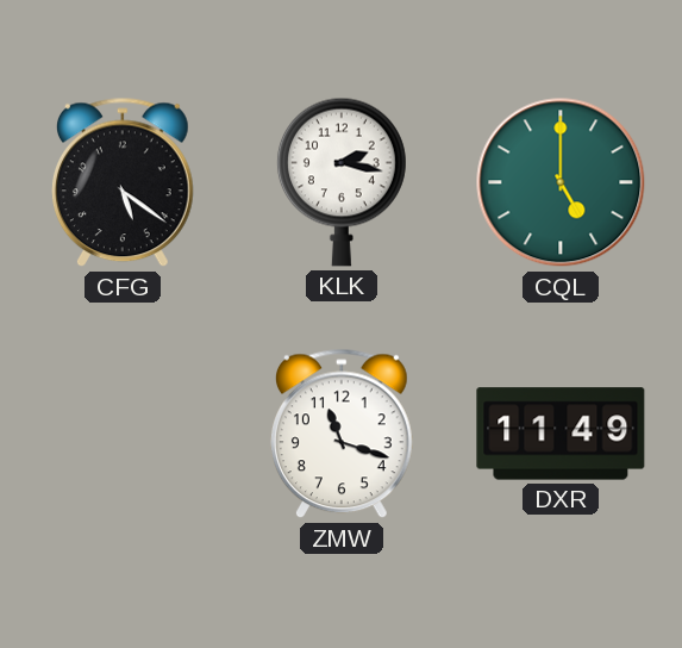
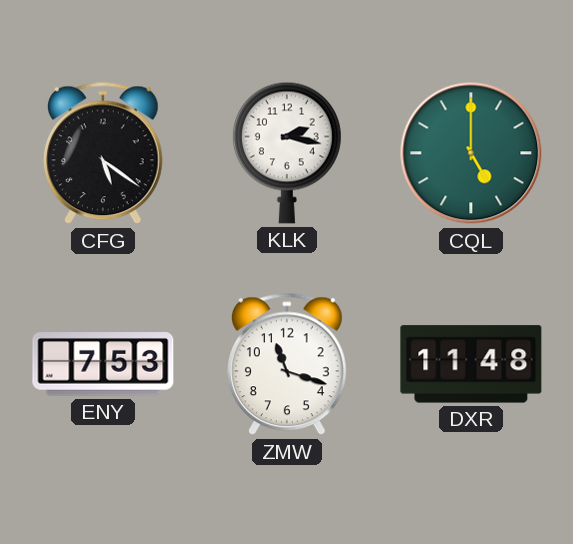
ENY: none -> 7:53
DXR: 11:49 -> 11:48
